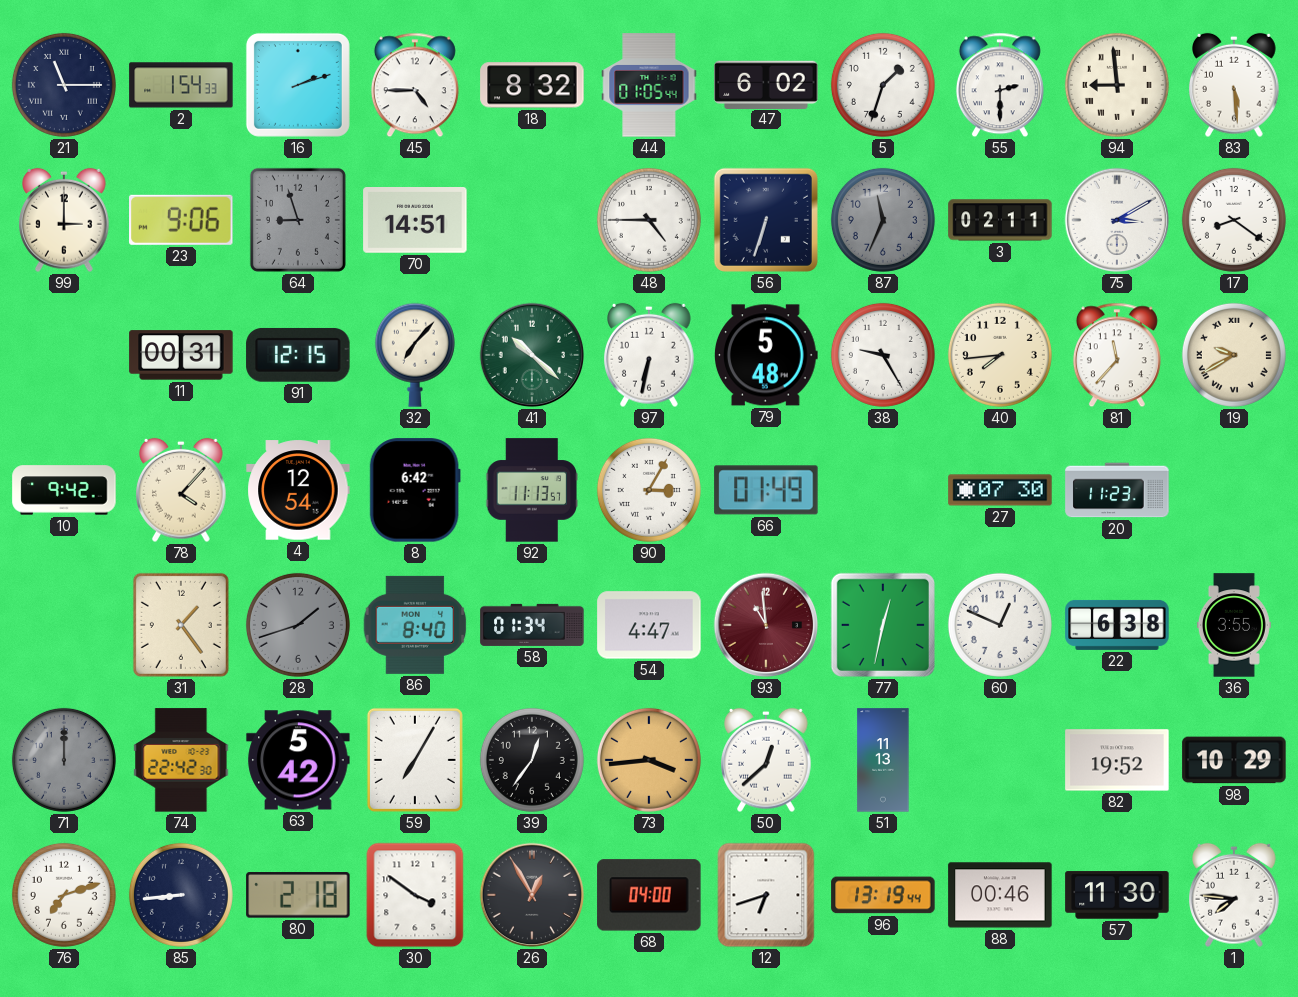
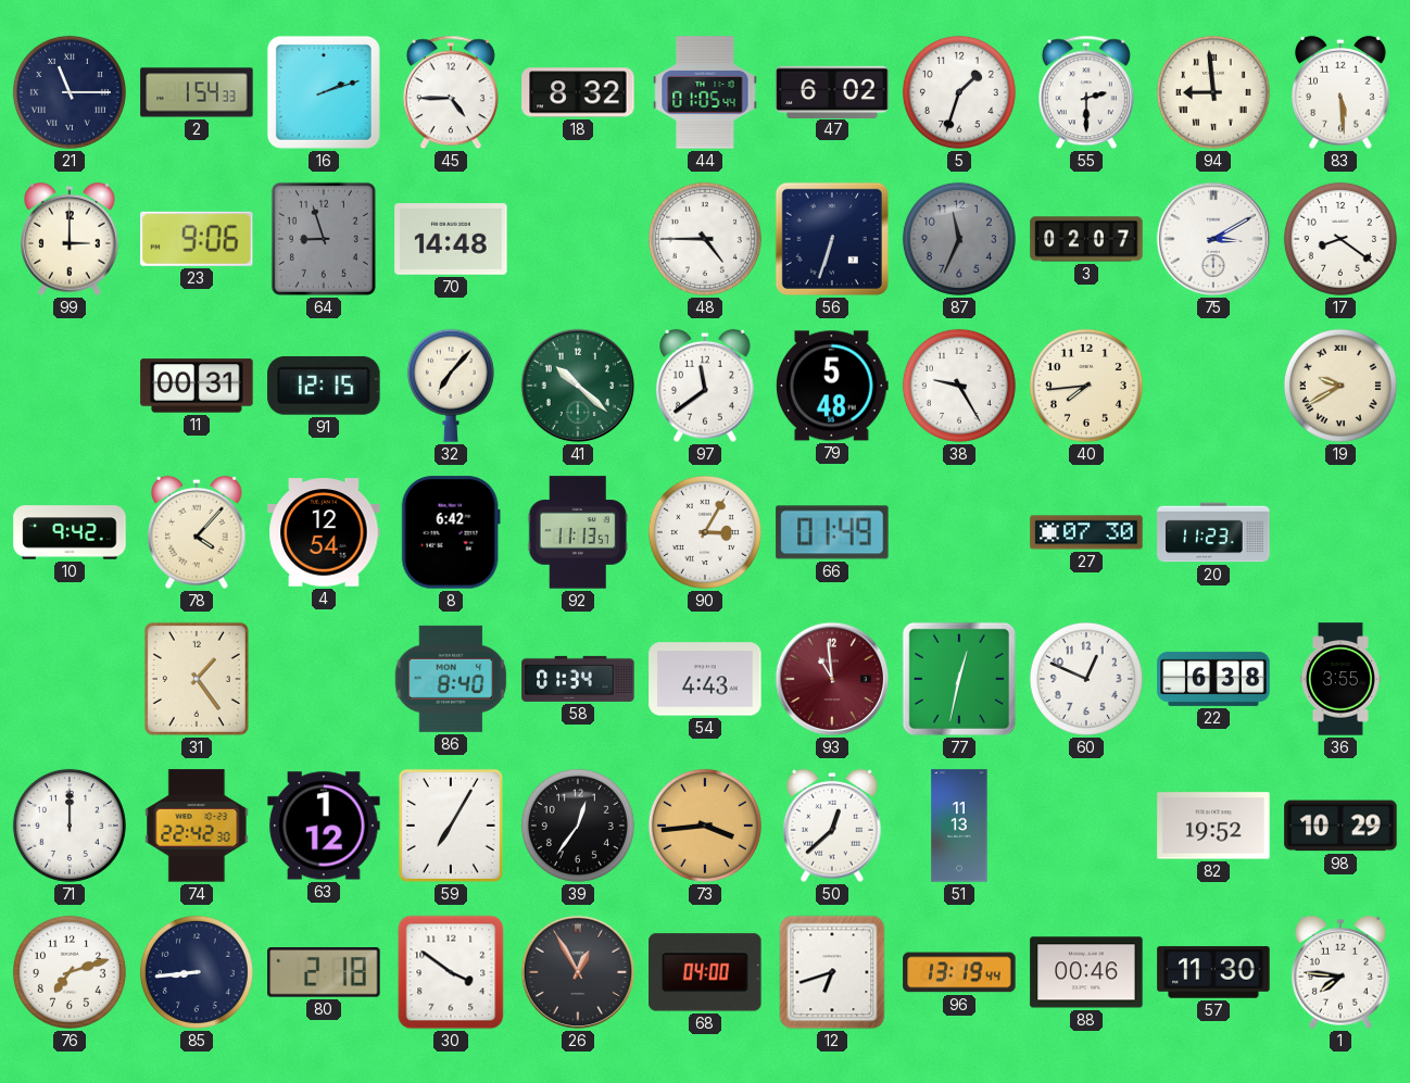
70: 14:51 -> 14:48
3: 02:11 -> 02:07
97: 6:32 -> 11:39
81: 11:37 -> none
28: 1:42 -> none
54: 4:47 -> 4:43
71 dial: grey -> white
63: 5:42 -> 1:12
